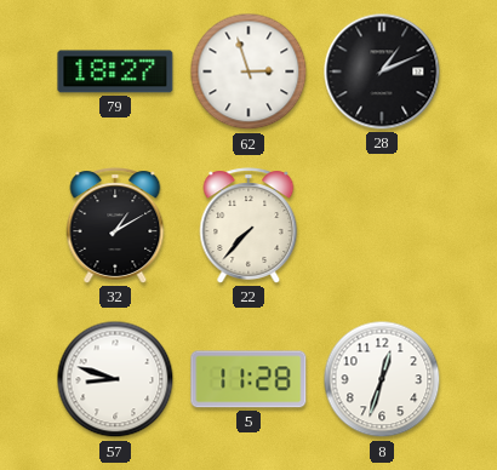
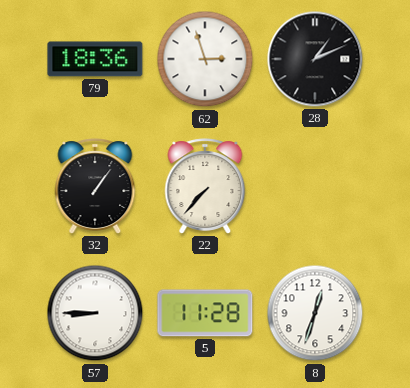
79: 18:27 -> 18:36
32: 1:10 -> 1:06
57: 8:48 -> 8:45
